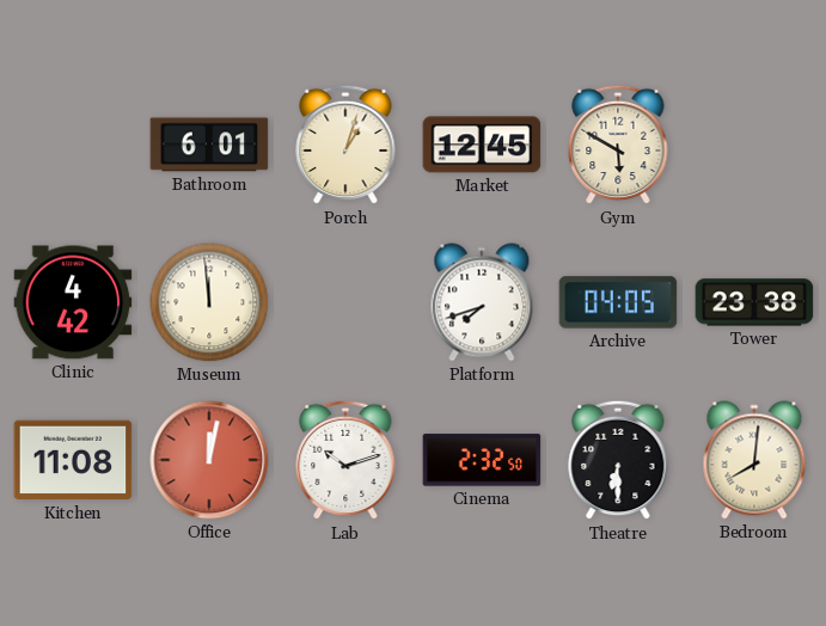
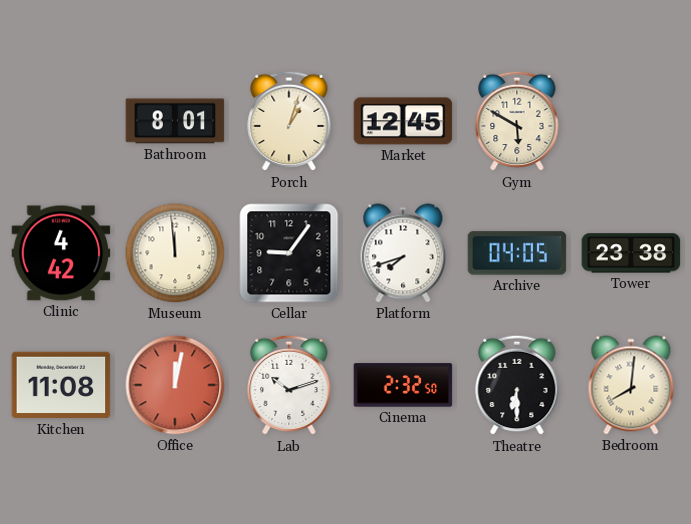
Bathroom: 6:01 -> 8:01
Cellar: none -> 9:06
